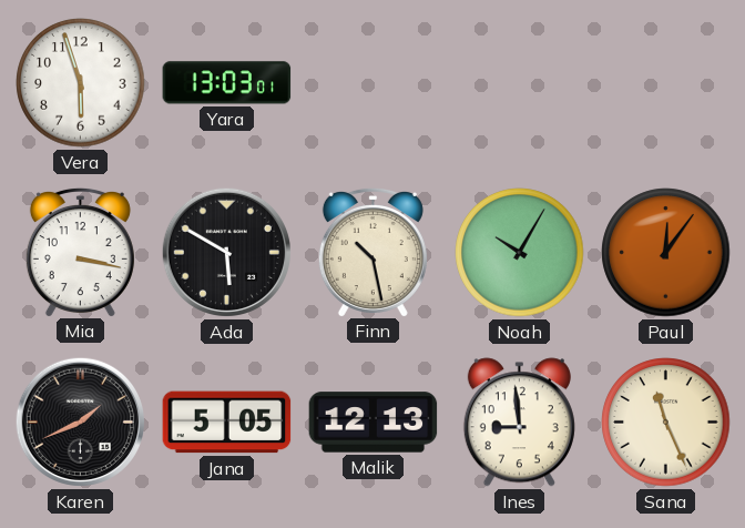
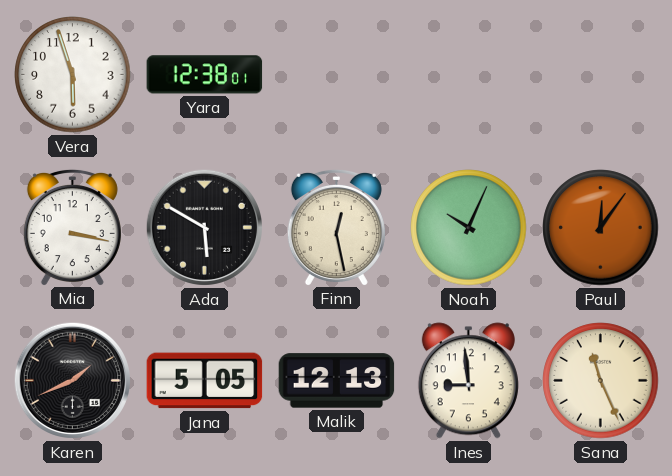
Yara: 13:03 -> 12:38
Finn: 10:28 -> 12:28
Noah: 10:05 -> 10:04
